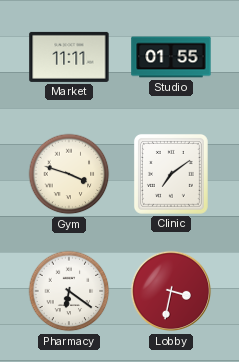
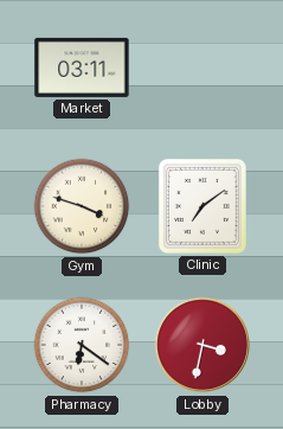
Market: 11:11 -> 03:11
Studio: 01:55 -> none
